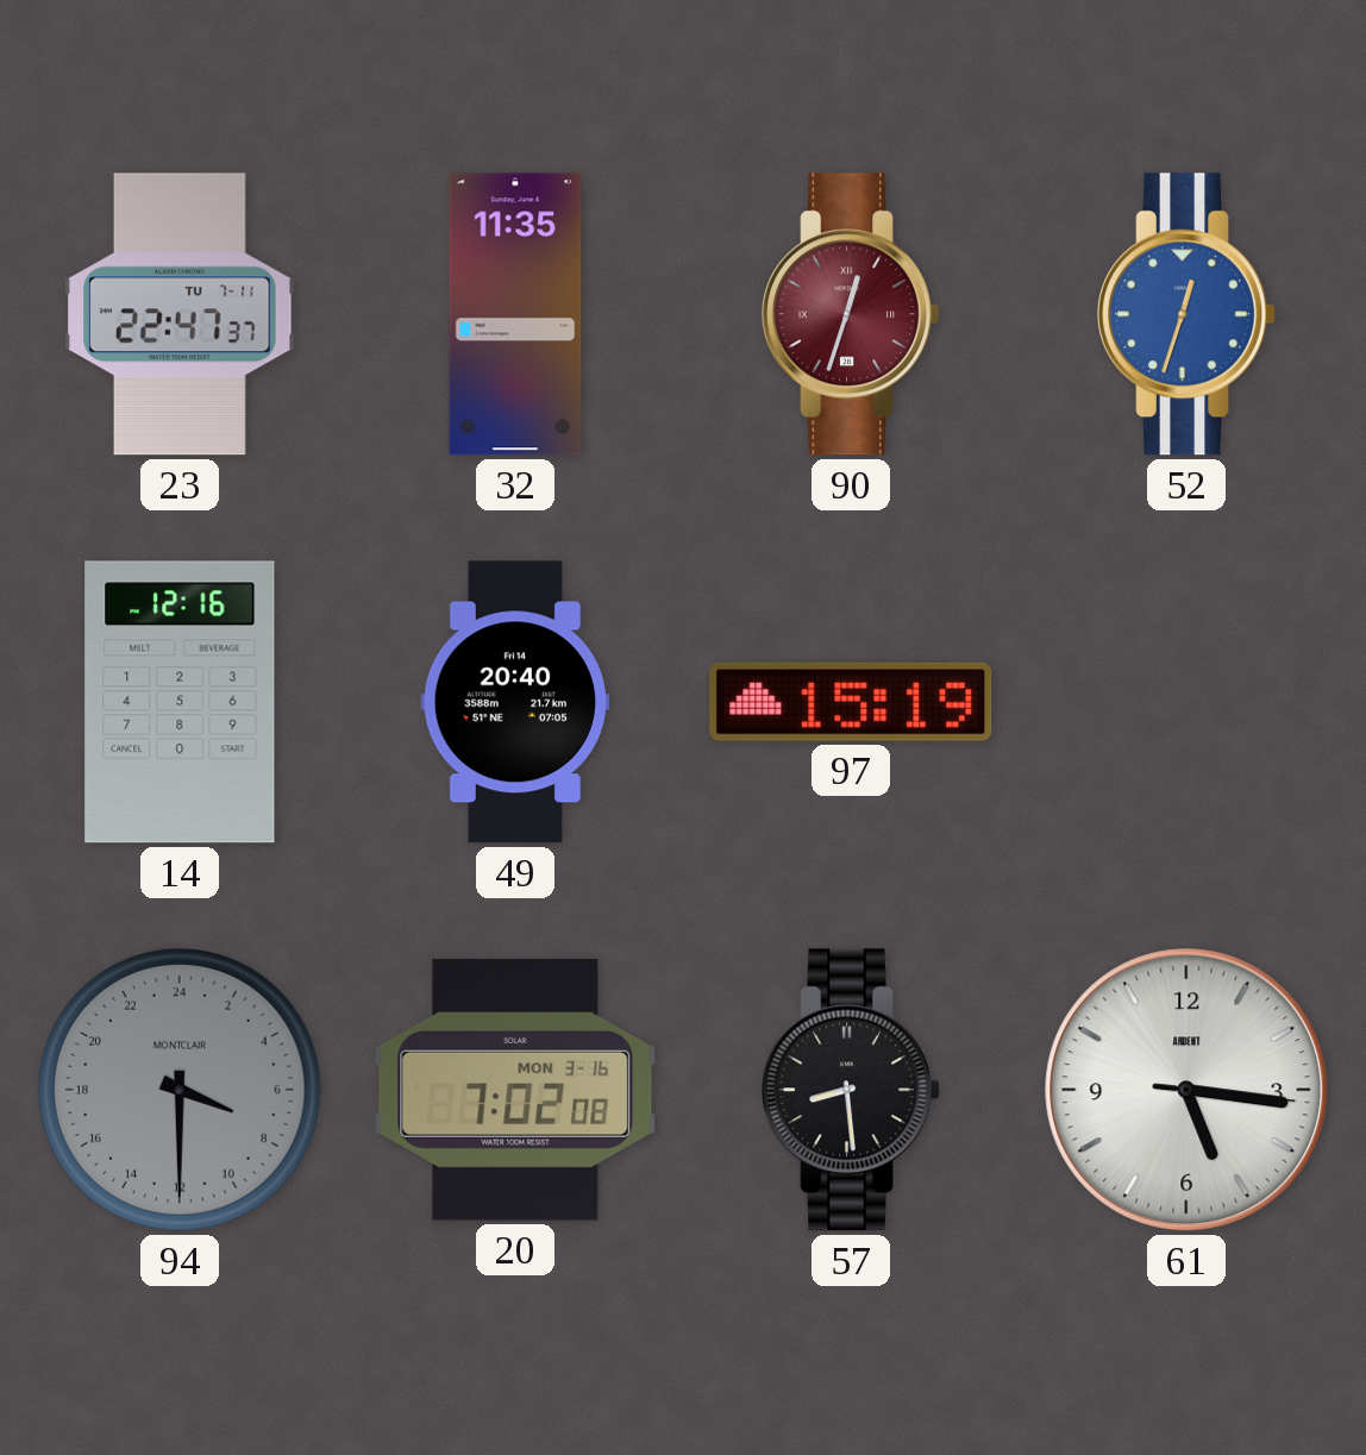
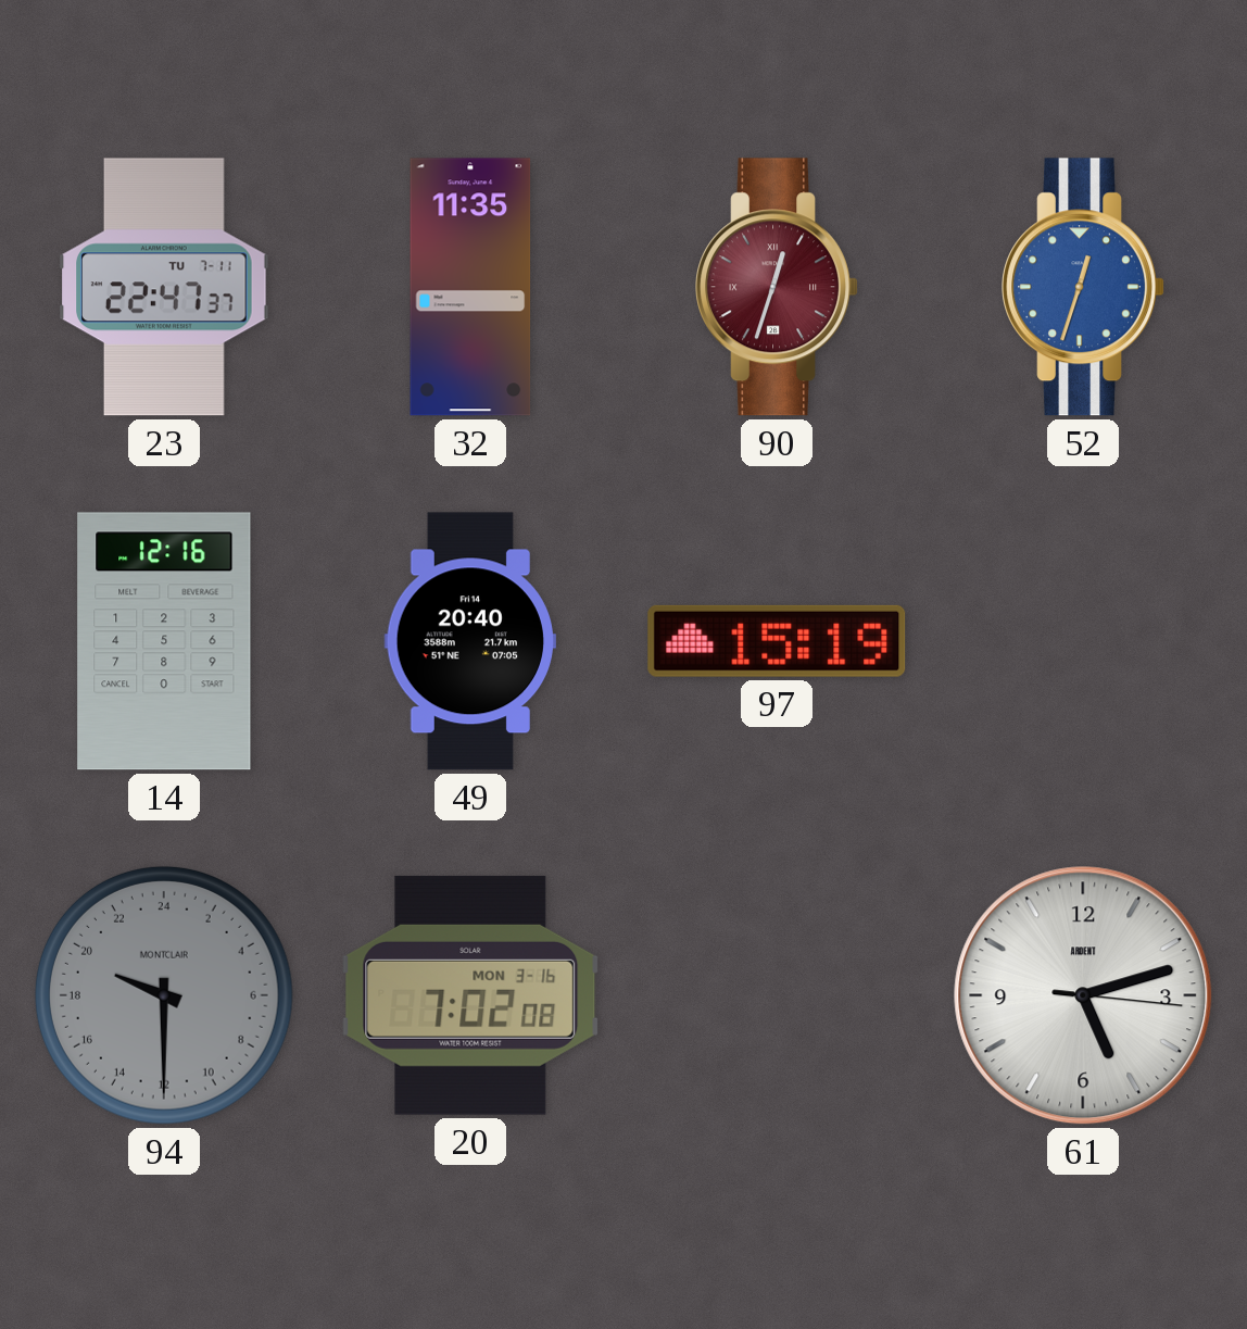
94: 7:30 -> 19:30
57: 8:29 -> none
61: 5:16 -> 5:12
